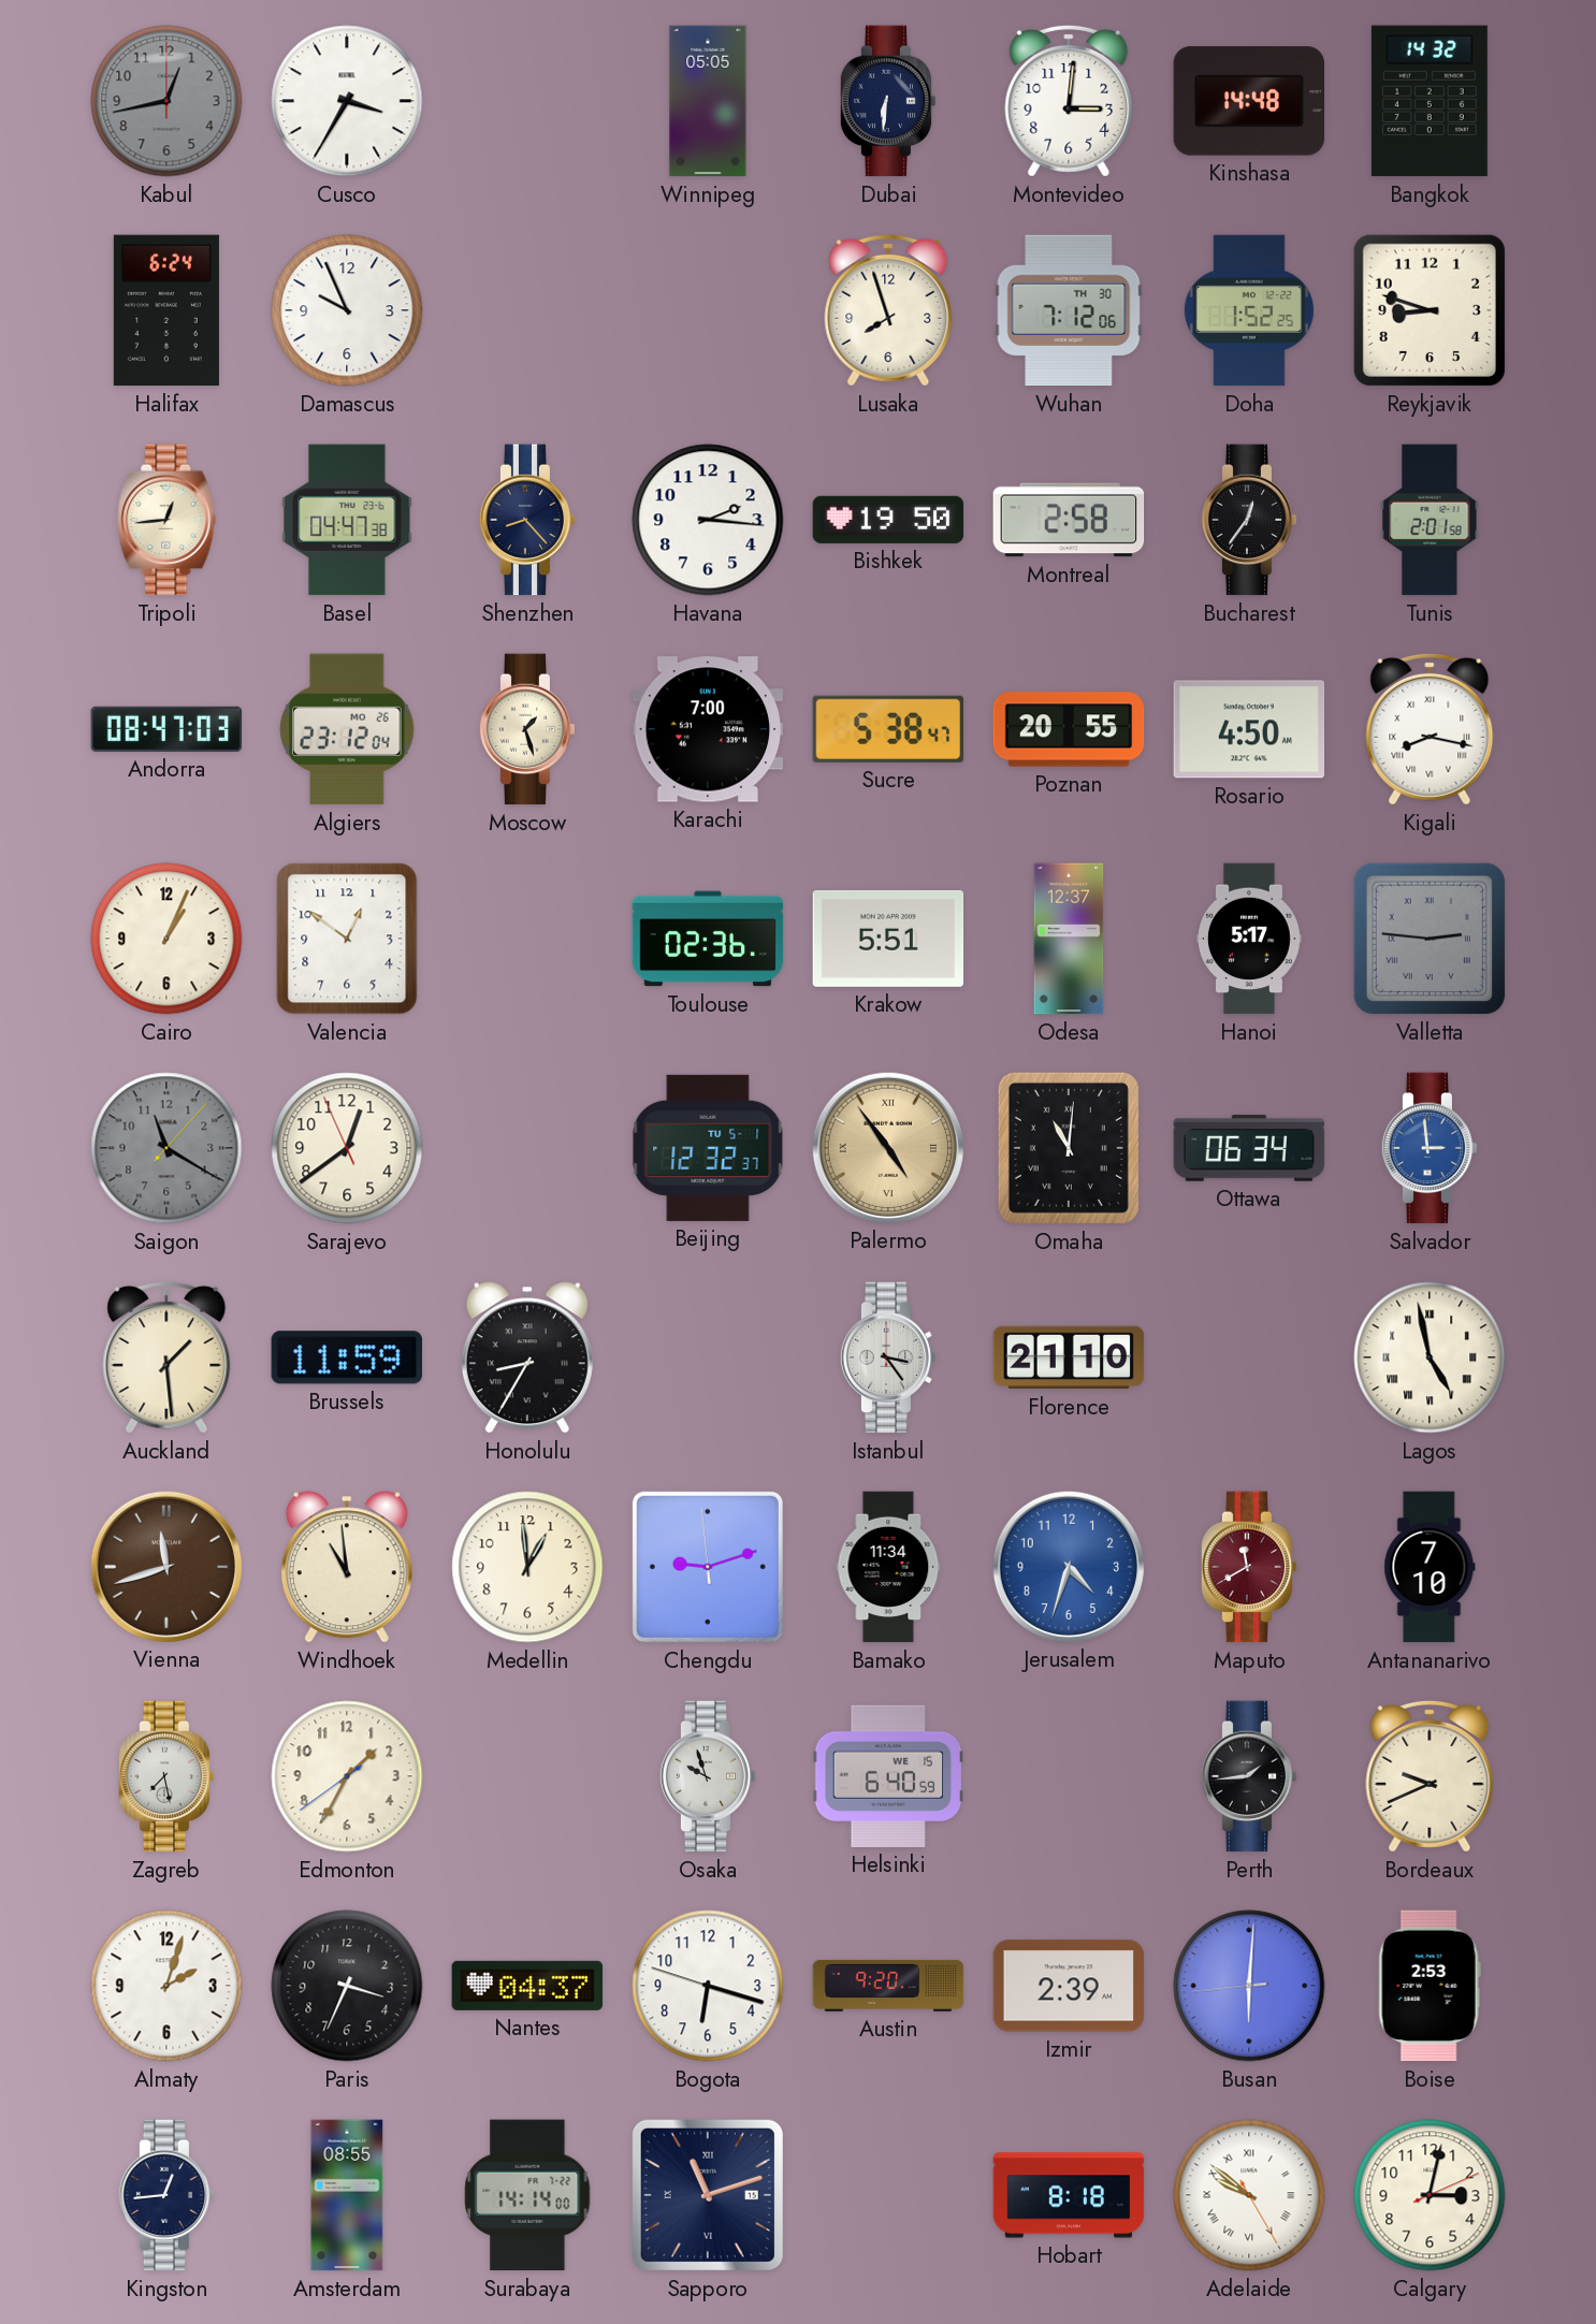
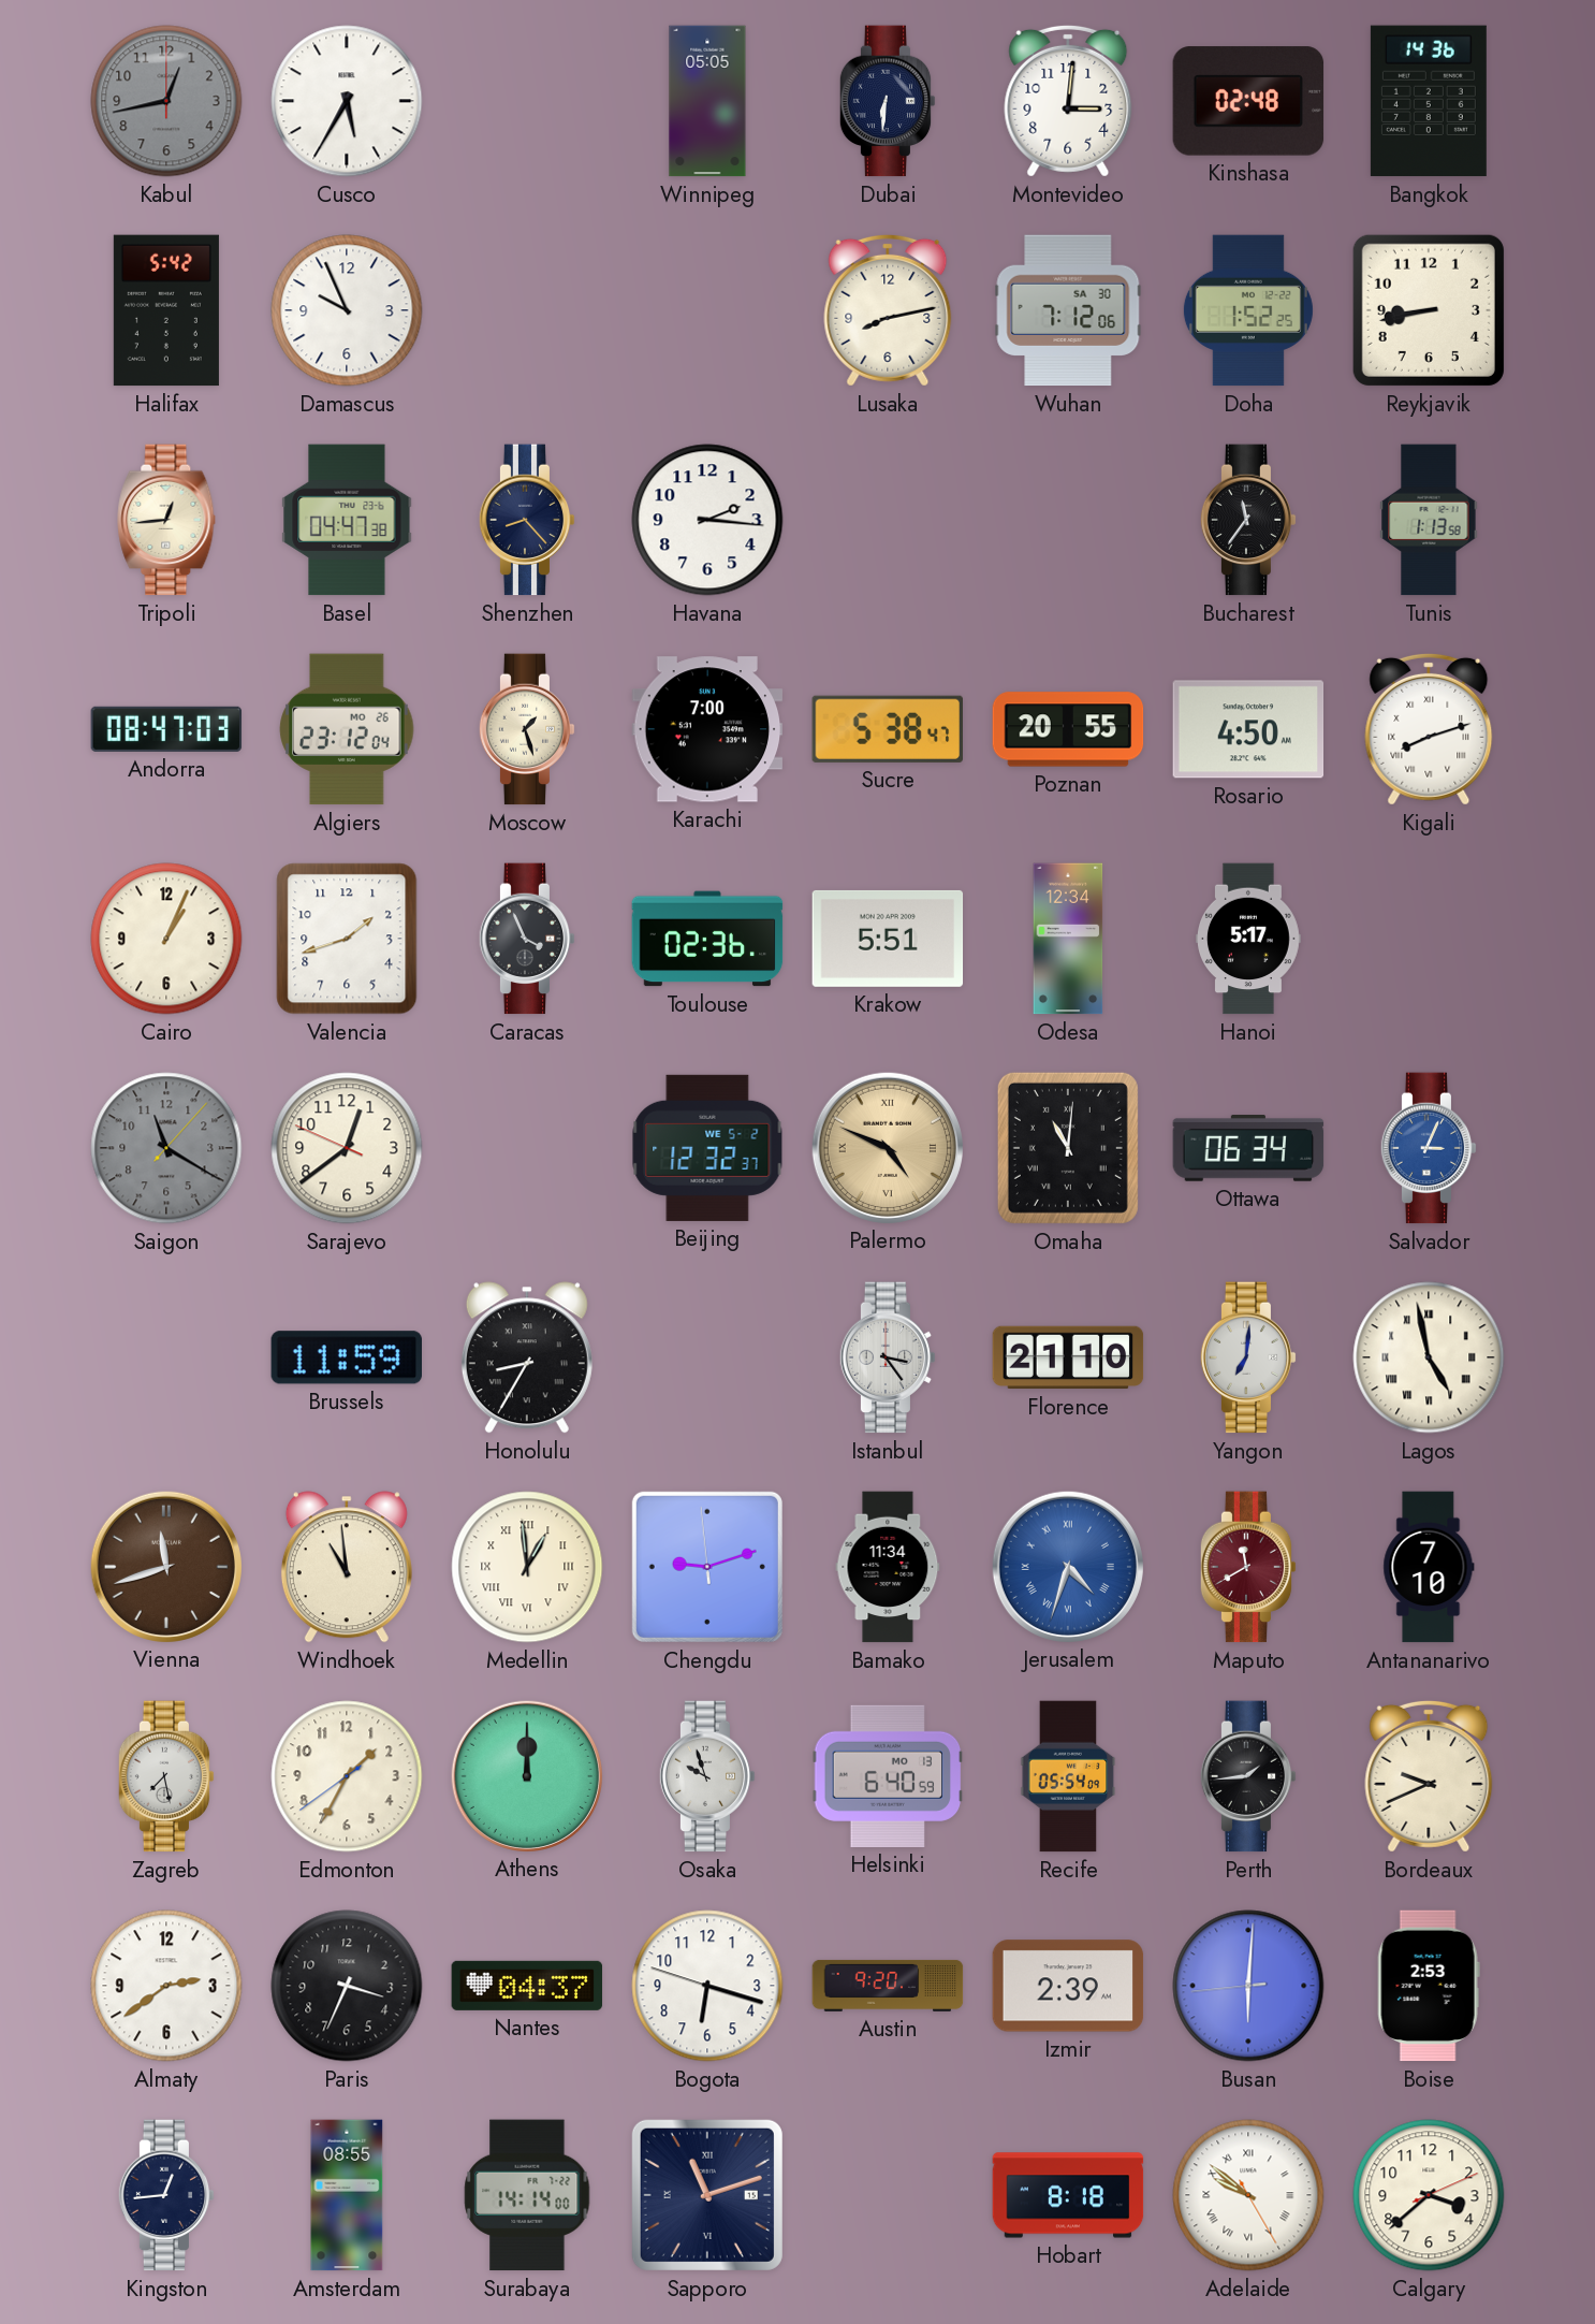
Cusco: 3:35 -> 5:35
Kinshasa: 14:48 -> 02:48
Bangkok: 14:32 -> 14:36
Halifax: 6:24 -> 5:42
Lusaka: 7:57 -> 8:13
Wuhan date: TH 30 -> SA 30
Reykjavik: 8:48 -> 8:43
Bishkek: 19:50 -> none
Montreal: 2:58 -> none
Bucharest: 12:36 -> 11:36
Tunis: 2:01 -> 1:13
Kigali: 8:17 -> 8:12
Valencia: 12:51 -> 1:42
Caracas: none -> 3:56
Odesa: 12:37 -> 12:34
Valletta: 2:46 -> none
Sarajevo: 12:38:56 -> 12:38:49
Beijing date: TU 5-1 -> WE 5-2
Palermo: 4:54 -> 4:49
Salvador: 2:59 -> 3:04
Auckland: 1:29 -> none
Yangon: none -> 7:01
Medellin numerals: Arabic -> Roman
Jerusalem numerals: Arabic -> Roman
Athens: none -> 12:00
Helsinki date: WE 15 -> MO 13
Recife: none -> 05:54
Almaty: 2:03 -> 2:39
Calgary: 3:02 -> 3:38
